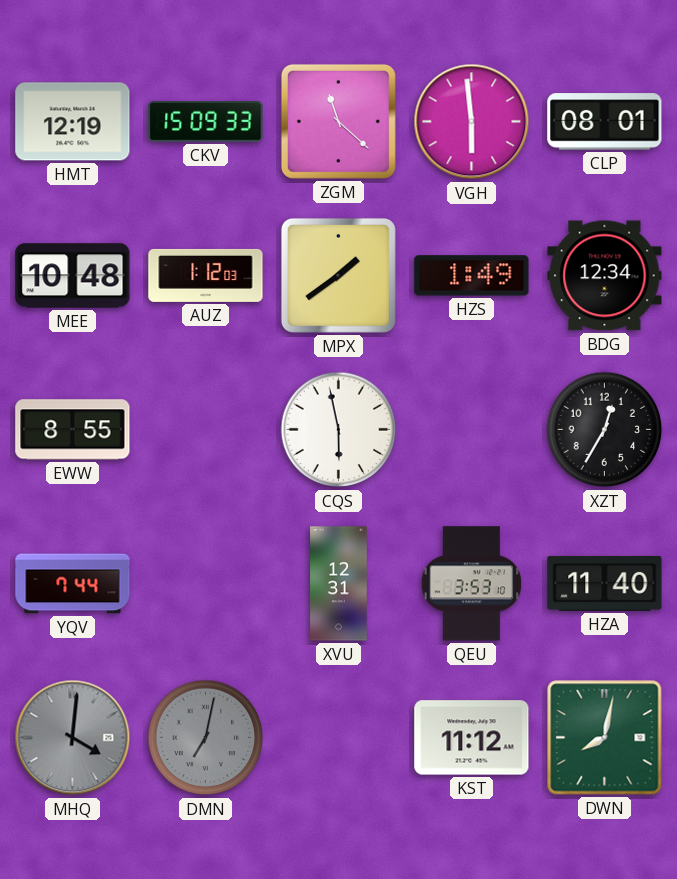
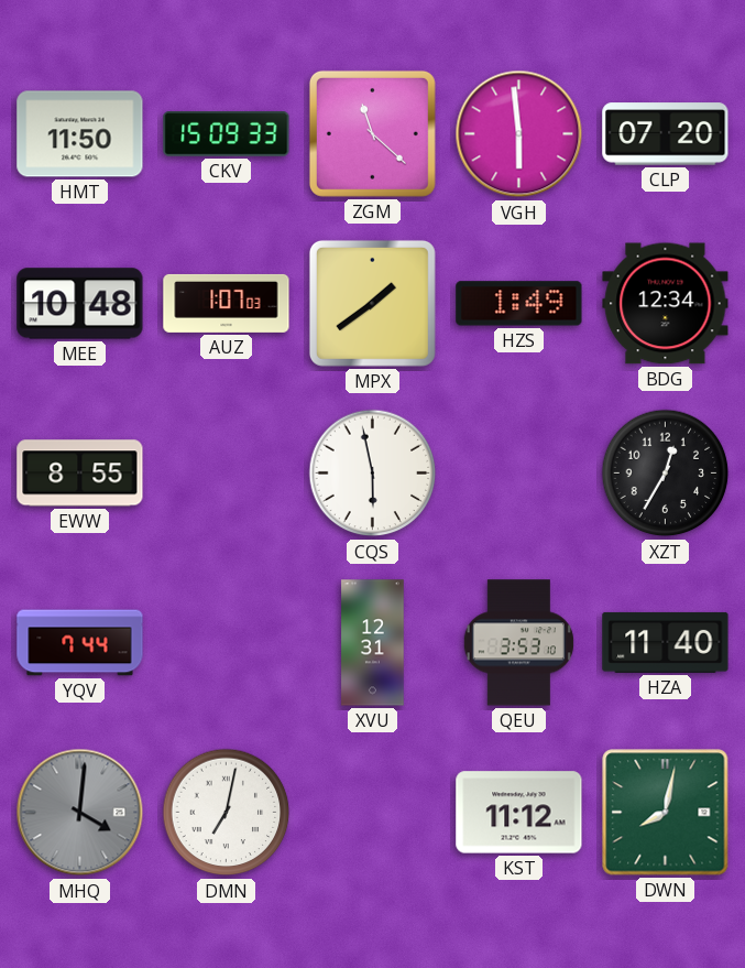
HMT: 12:19 -> 11:50
CLP: 08:01 -> 07:20
AUZ: 1:12 -> 1:07
DMN dial: grey -> white
